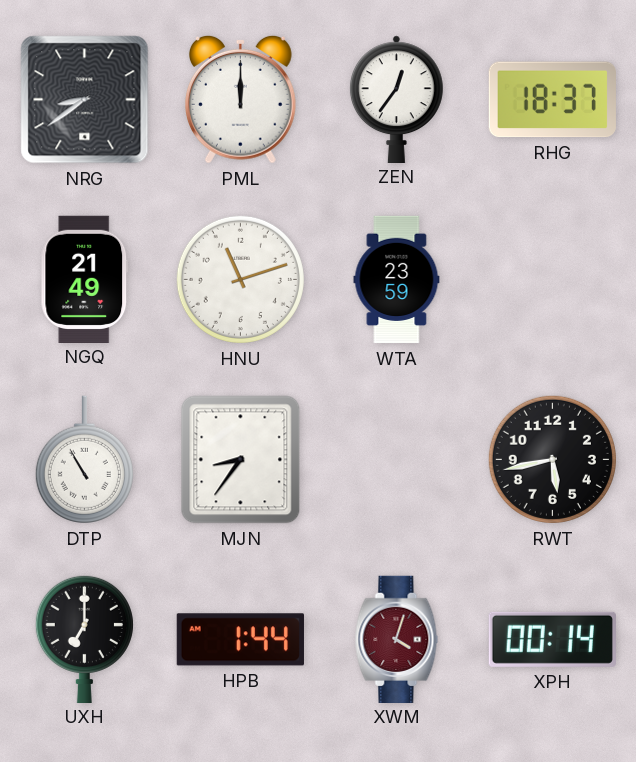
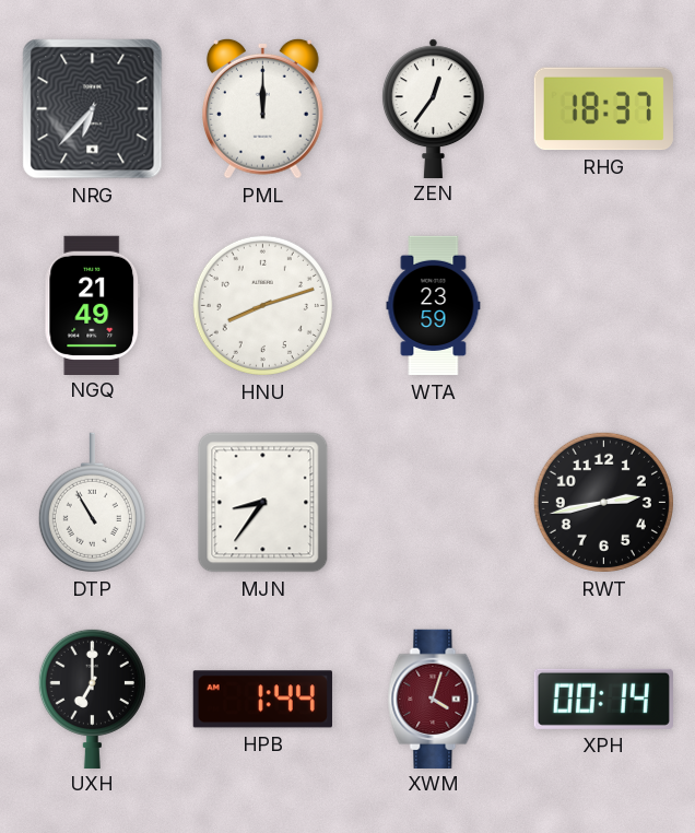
NRG: 8:39 -> 6:37
HNU: 11:12 -> 8:12
RWT: 5:43 -> 2:43
